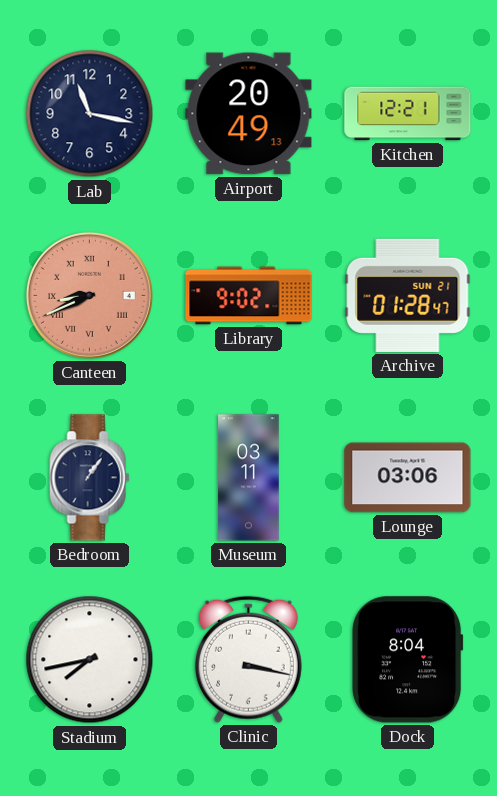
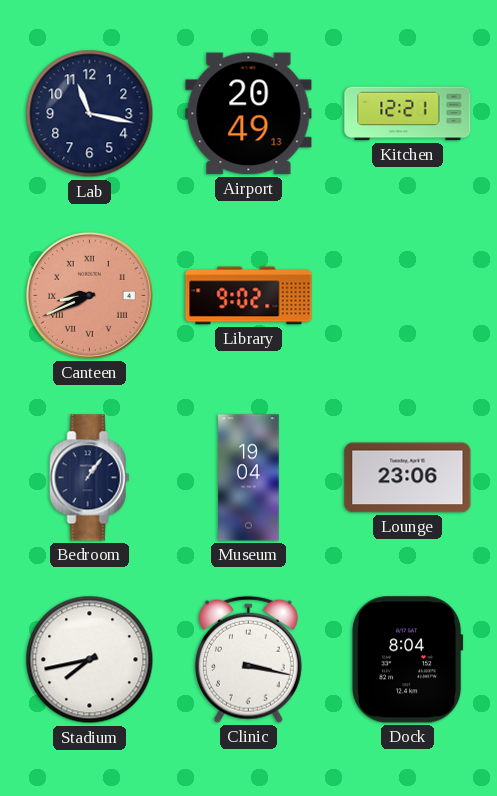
Archive: 01:28 -> none
Museum: 03:11 -> 19:04
Lounge: 03:06 -> 23:06
